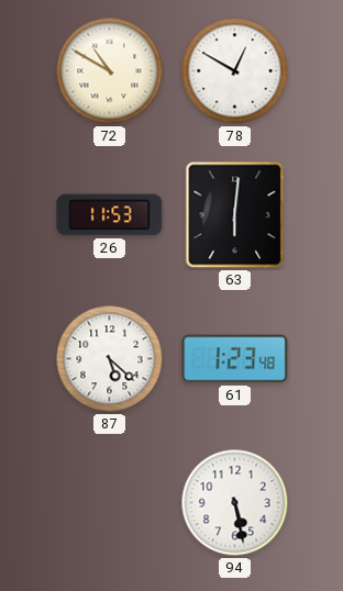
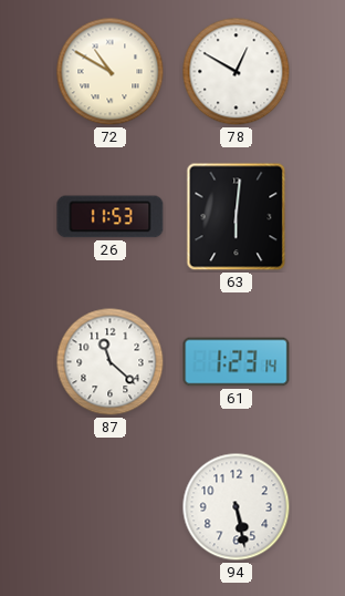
87: 5:22 -> 11:22
61: 1:23:48 -> 1:23:14
